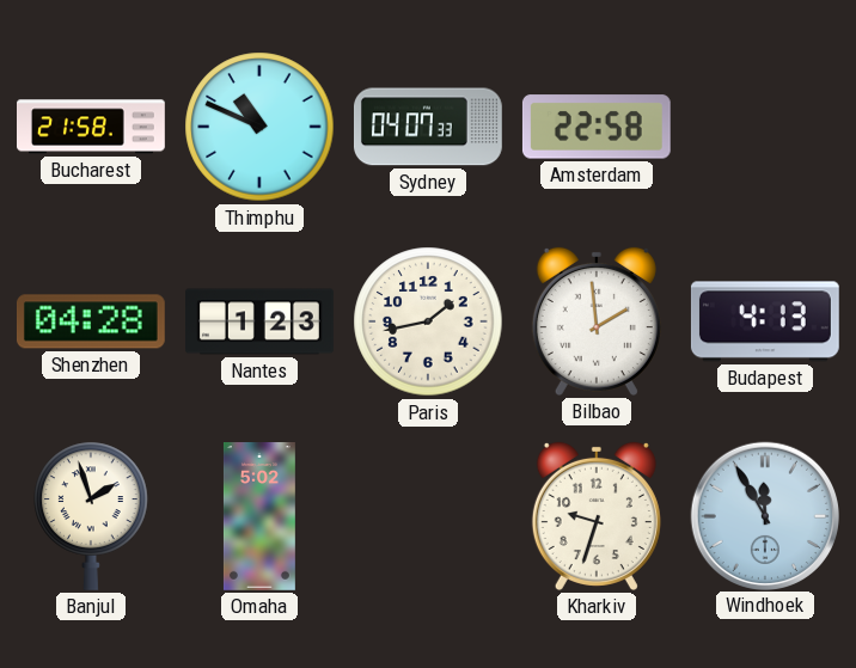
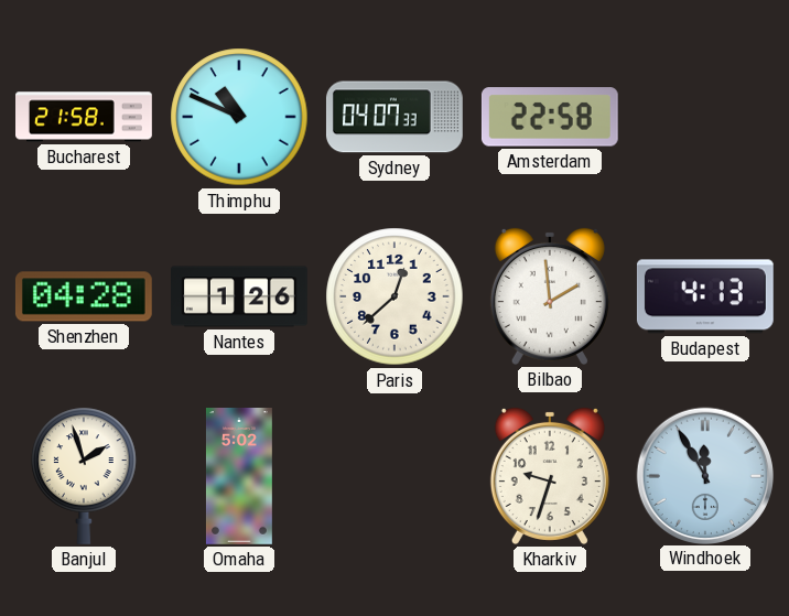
Nantes: 1:23 -> 1:26
Paris: 1:43 -> 12:38
